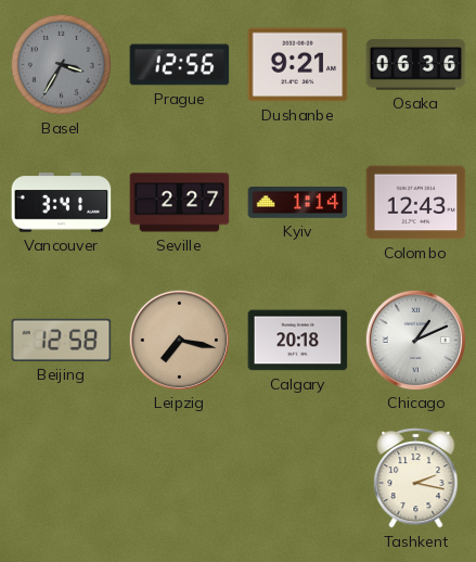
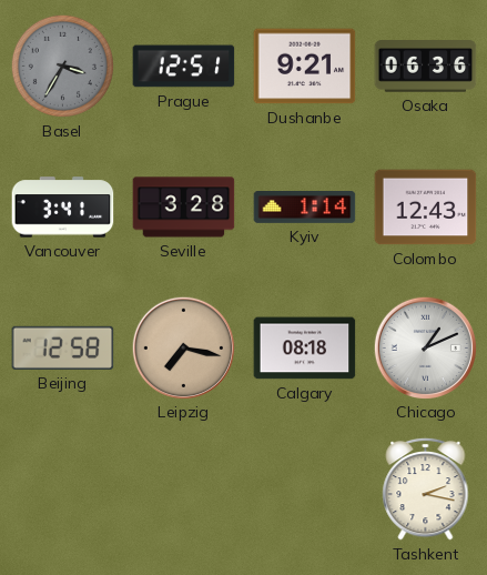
Prague: 12:56 -> 12:51
Seville: 2:27 -> 3:28
Calgary: 20:18 -> 08:18
